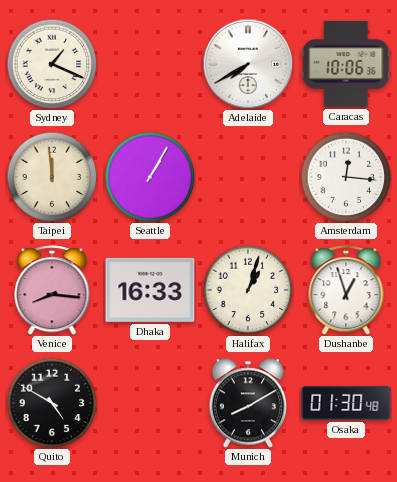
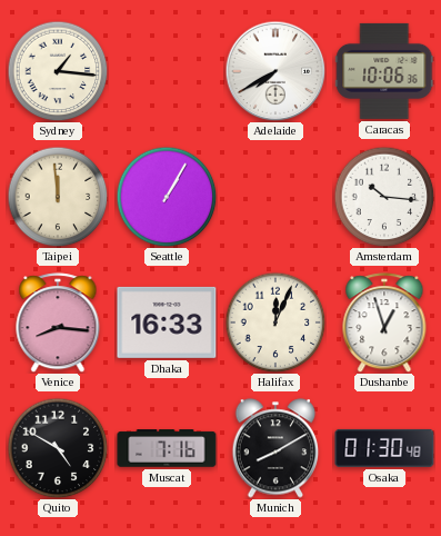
Sydney: 1:19 -> 1:16
Amsterdam: 12:16 -> 10:16
Halifax: 1:03 -> 12:04
Muscat: none -> 7:16
